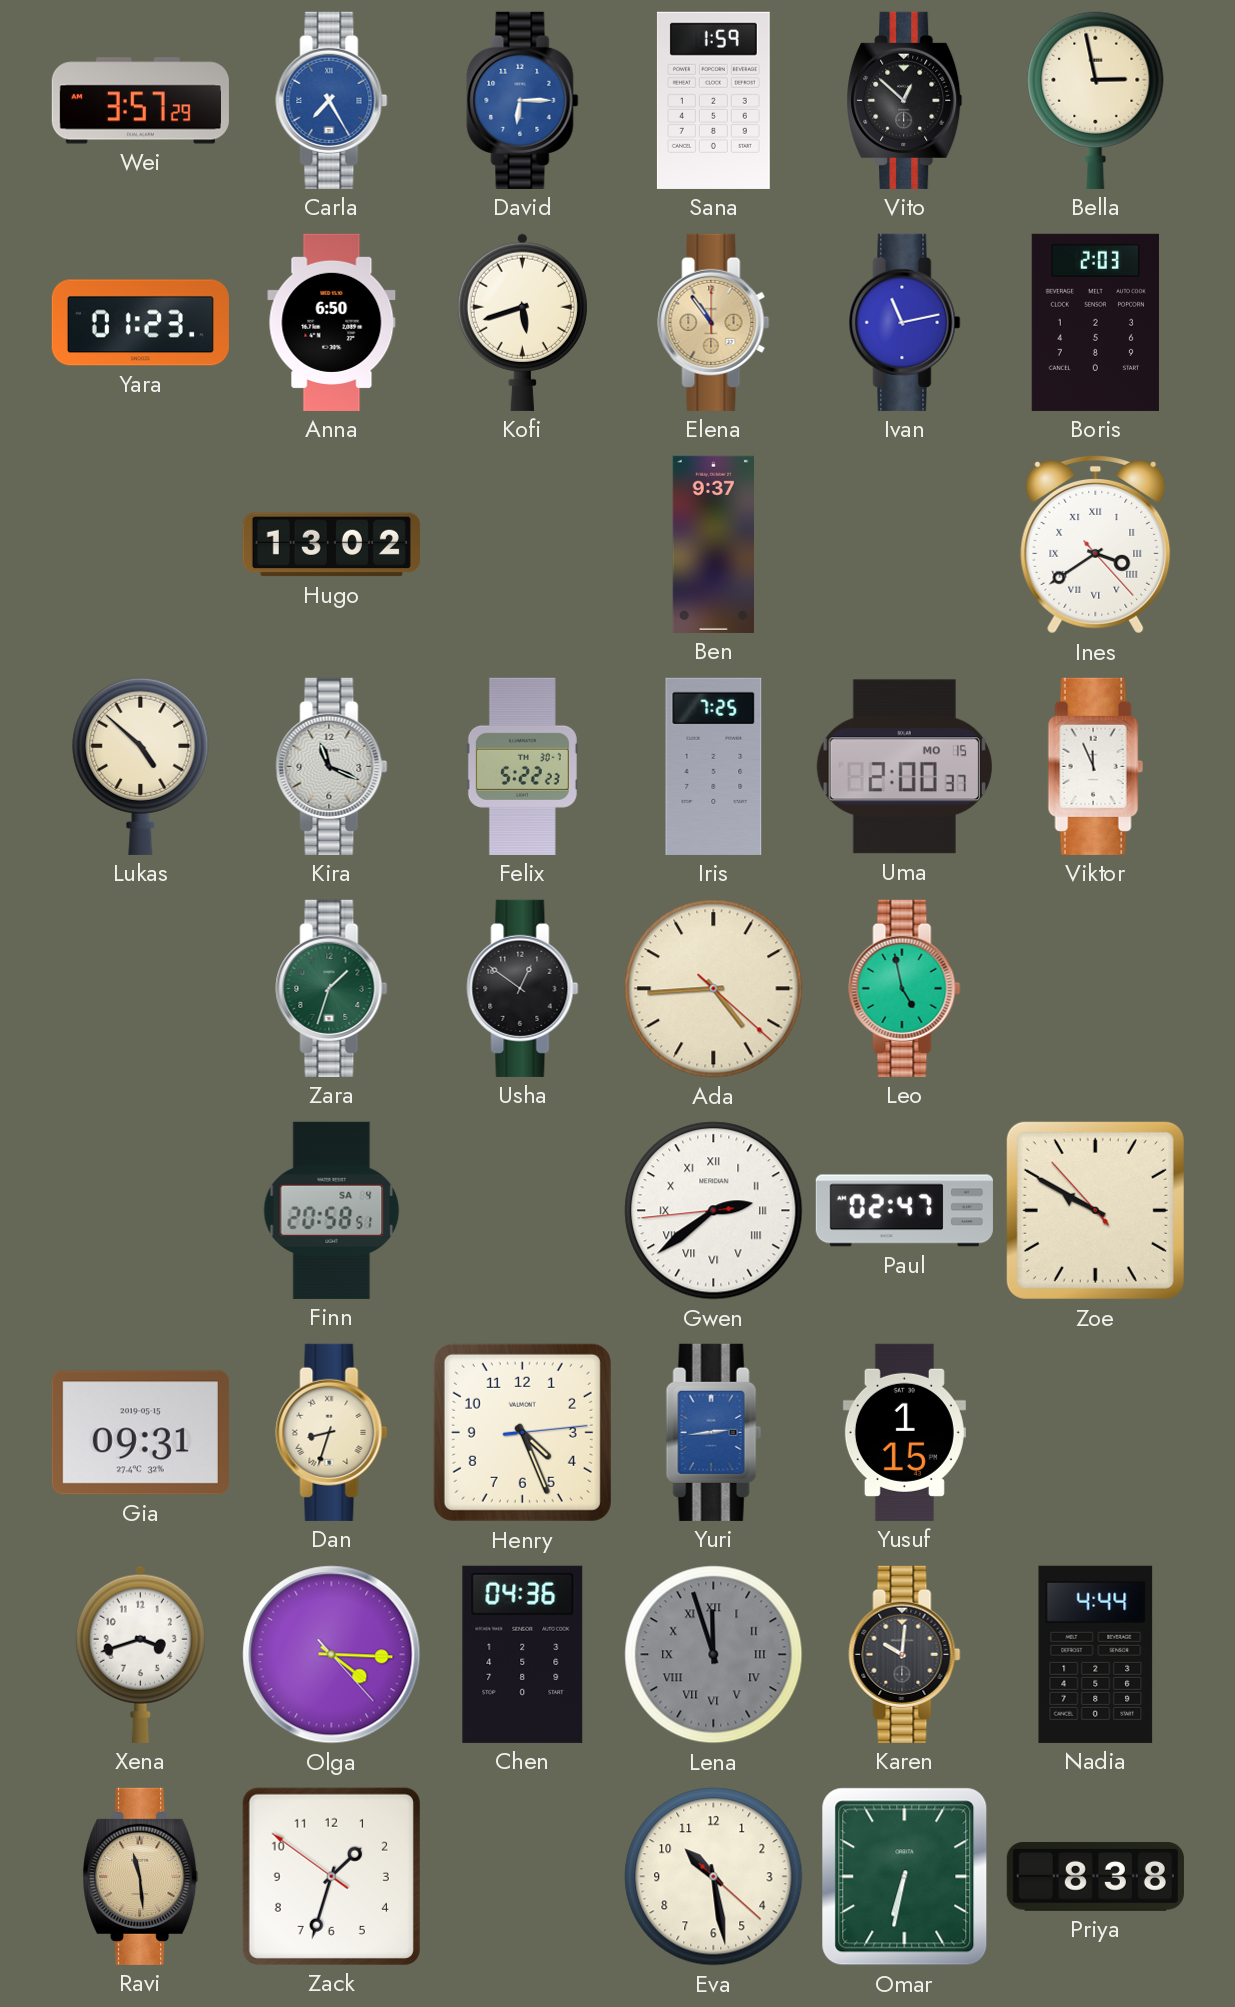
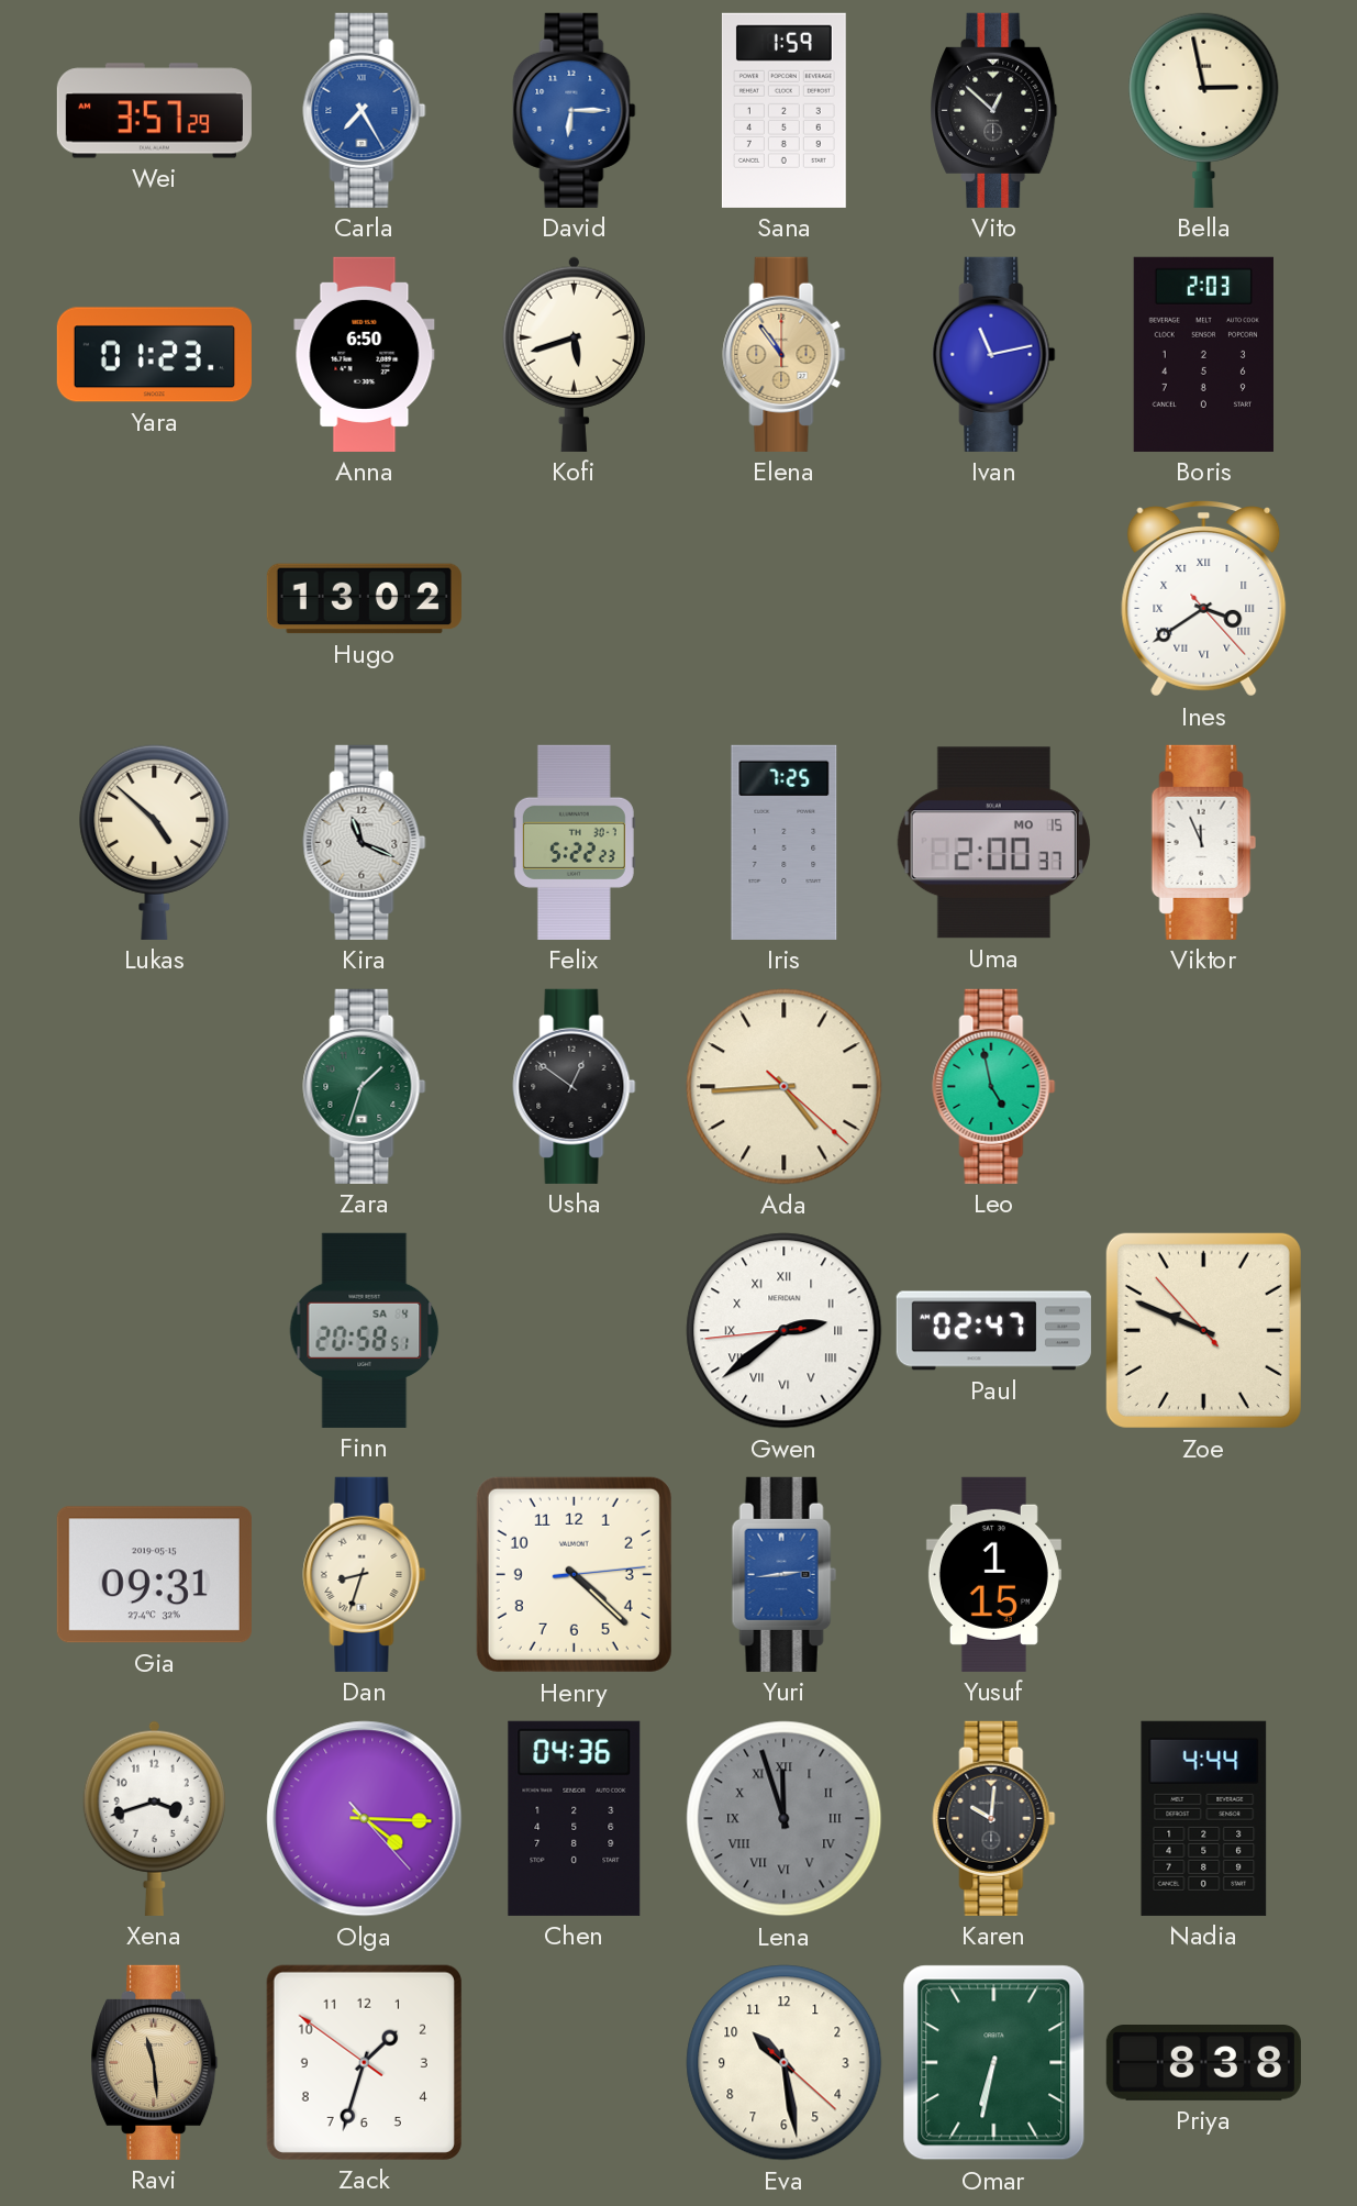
Ben: 9:37 -> none
Zoe: 9:49 -> 9:48
Henry: 4:26 -> 4:22
